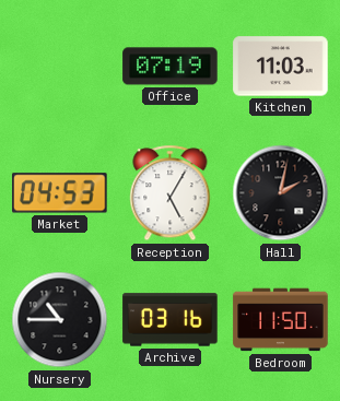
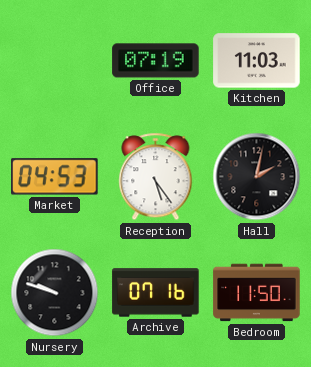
Reception: 5:05 -> 5:24
Nursery: 10:45 -> 9:48
Archive: 03:16 -> 07:16
